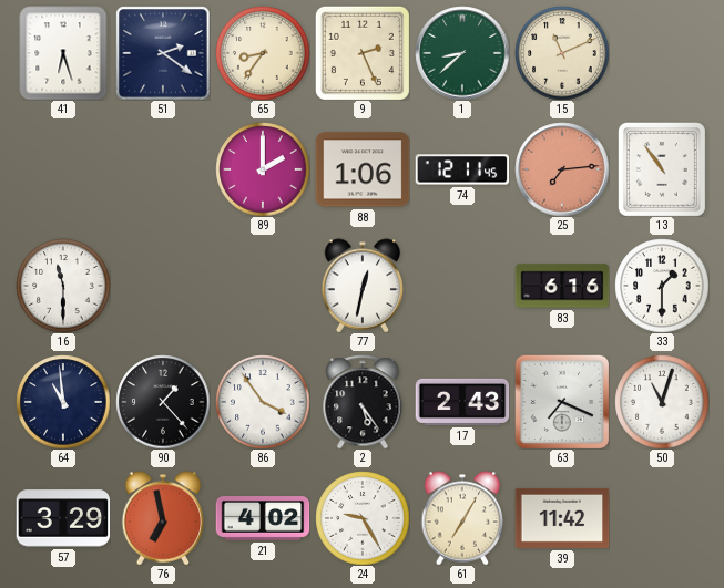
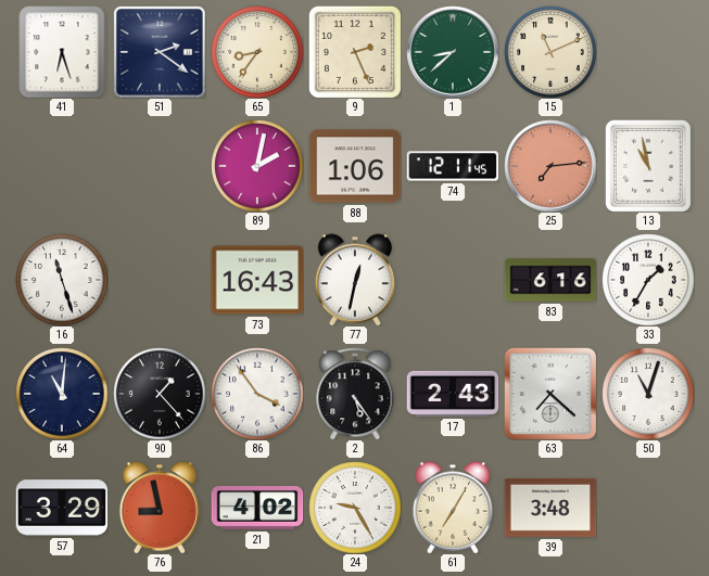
89: 2:00 -> 2:02
13: 10:54 -> 10:58
16: 11:30 -> 11:27
73: none -> 16:43
33: 1:30 -> 1:35
64: 10:59 -> 11:01
63: 7:19 -> 7:22
76: 6:58 -> 8:58
39: 11:42 -> 3:48
